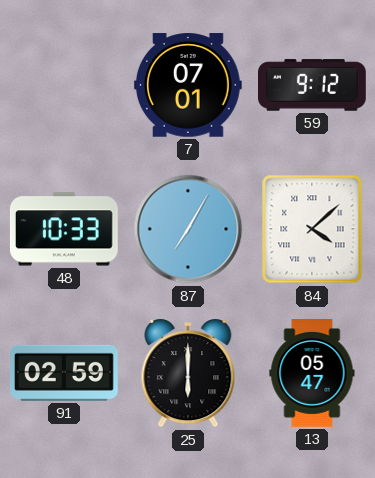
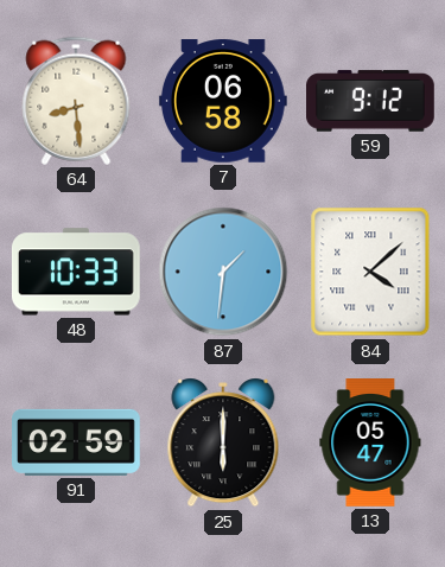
64: none -> 8:29
7: 07:01 -> 06:58
87: 7:05 -> 1:31
